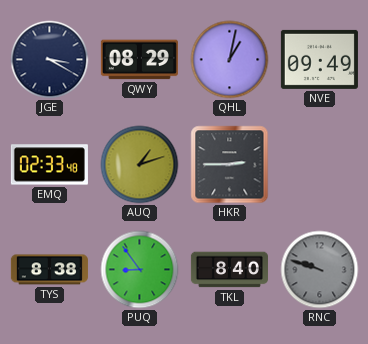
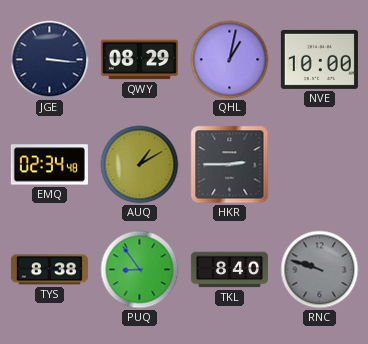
JGE: 3:20 -> 3:16
NVE: 09:49 -> 10:00
EMQ: 02:33 -> 02:34
AUQ: 1:12 -> 1:10
